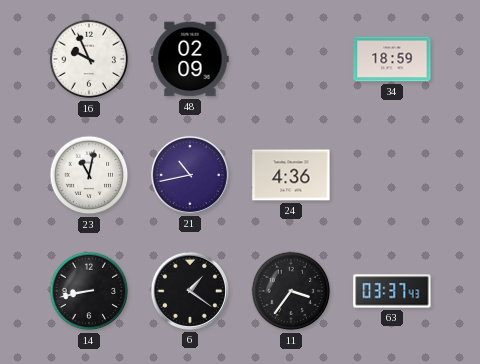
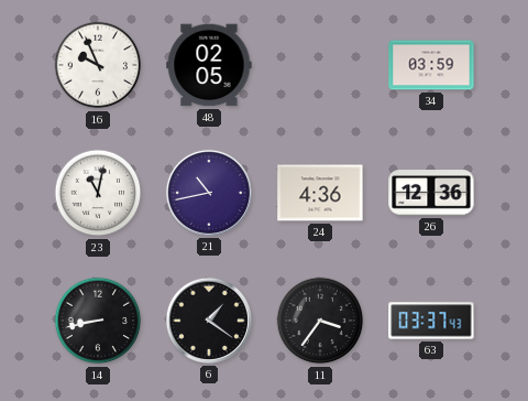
48: 02:09 -> 02:05
34: 18:59 -> 03:59
26: none -> 12:36
